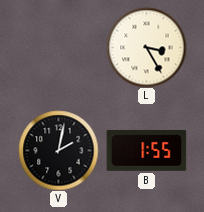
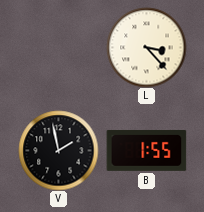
L: 3:25 -> 3:23
V: 2:02 -> 1:58
